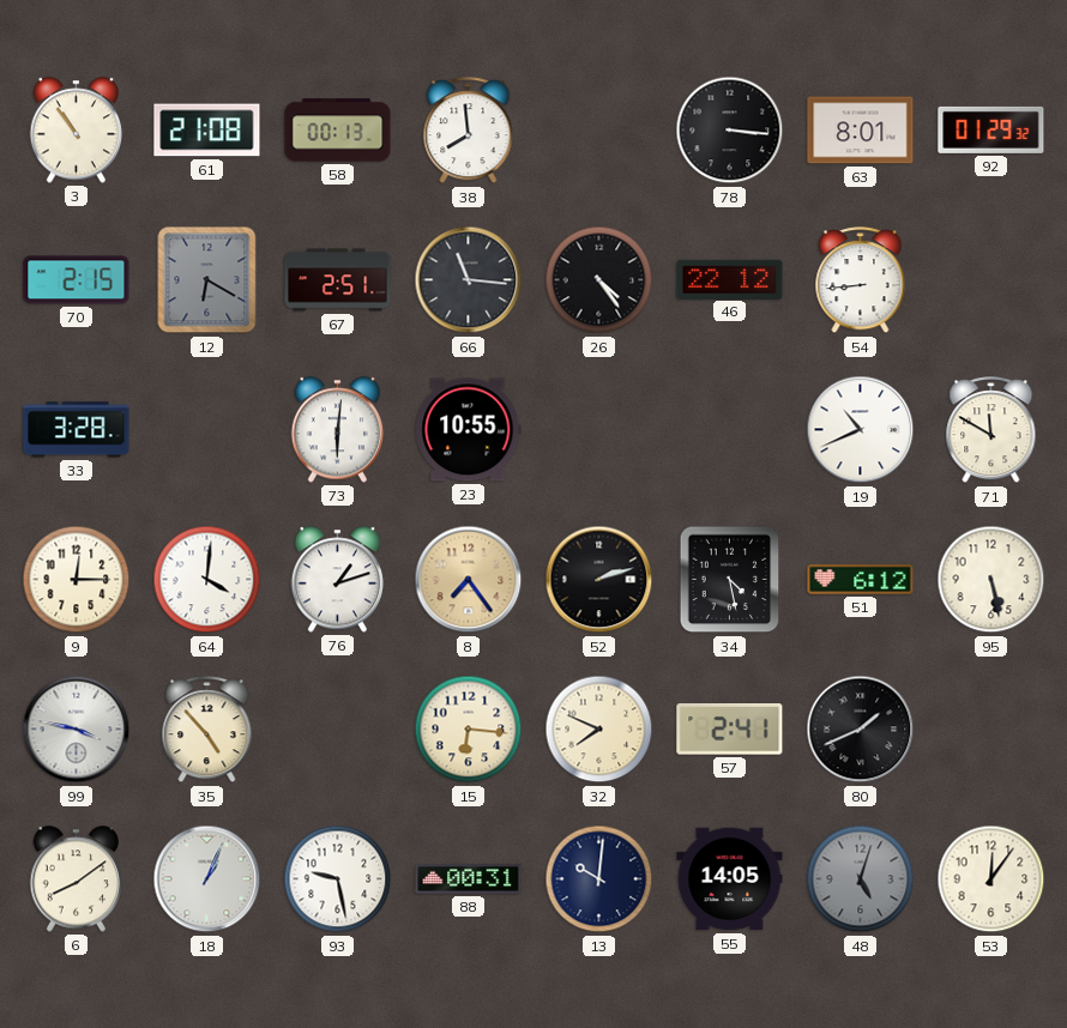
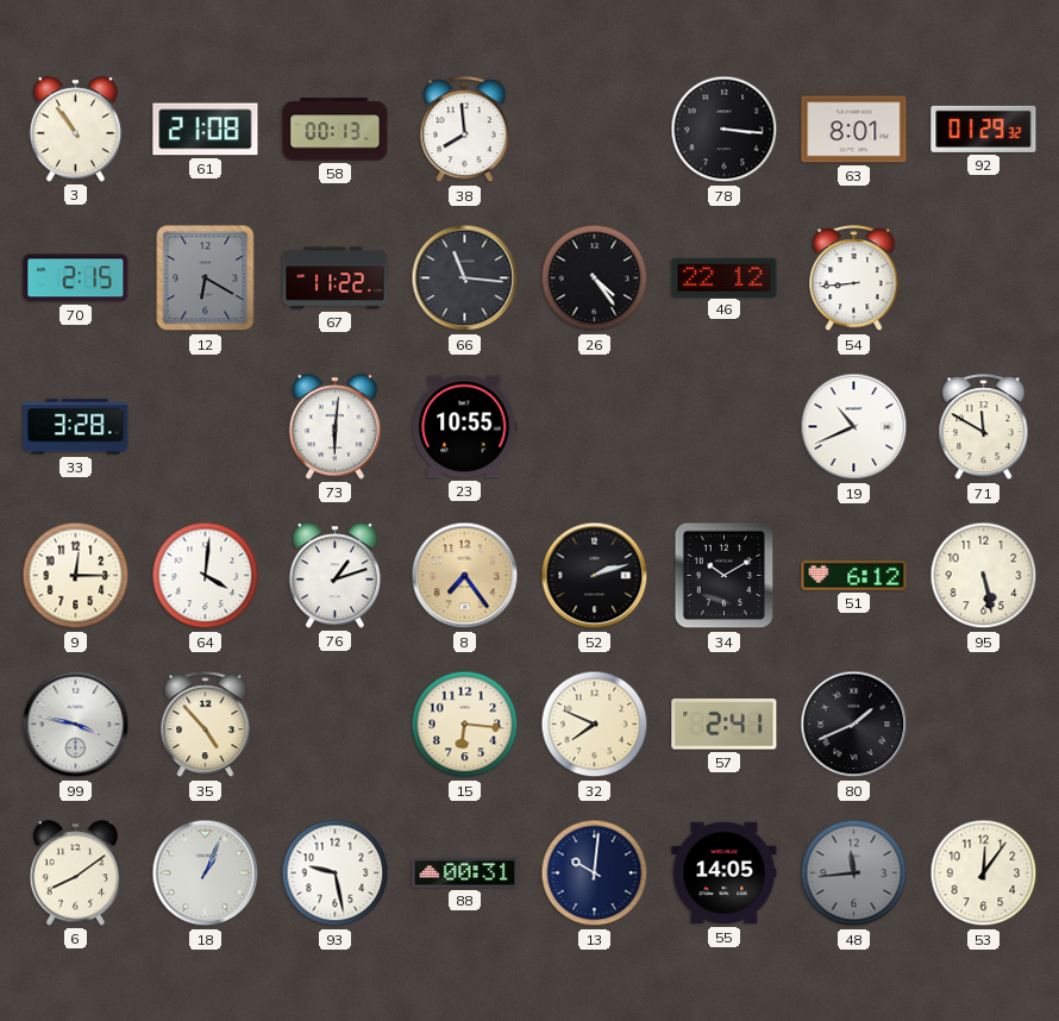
67: 2:51 -> 11:22
34: 4:28 -> 10:10
48: 5:03 -> 11:44
